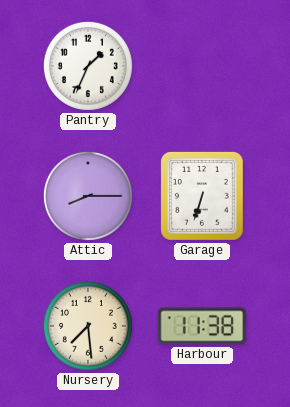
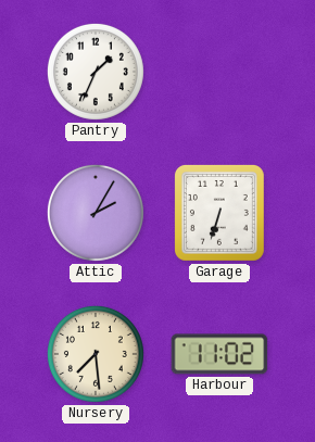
Attic: 8:15 -> 2:05
Harbour: 11:38 -> 11:02
